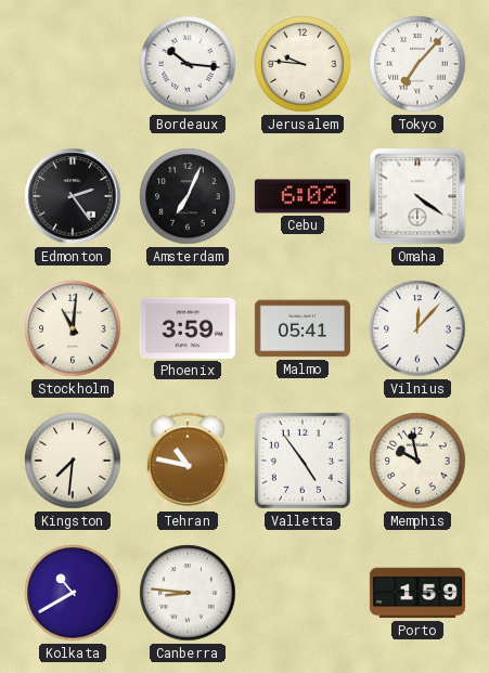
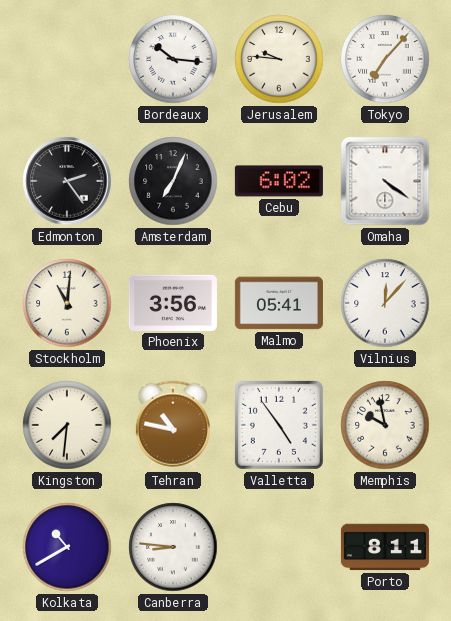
Phoenix: 3:59 -> 3:56
Porto: 1:59 -> 8:11
